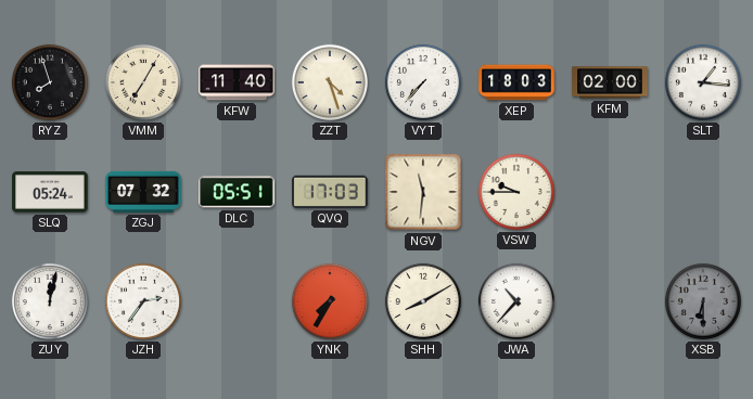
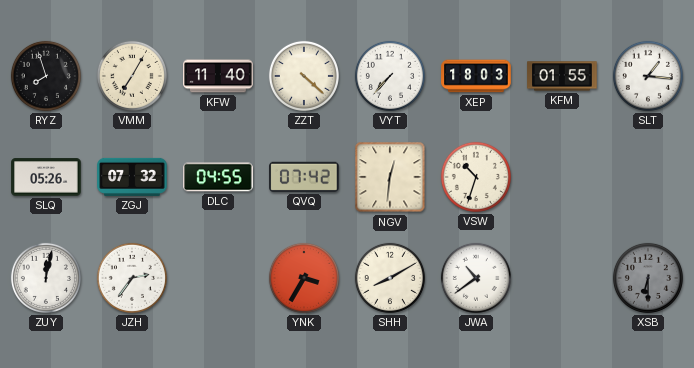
ZZT: 4:27 -> 4:22
KFM: 02:00 -> 01:55
SLQ: 05:24 -> 05:26
DLC: 05:51 -> 04:55
QVQ: 17:03 -> 07:42
NGV: 11:31 -> 12:31
VSW: 9:45 -> 10:33
YNK: 7:35 -> 3:35
JWA: 10:37 -> 10:39
